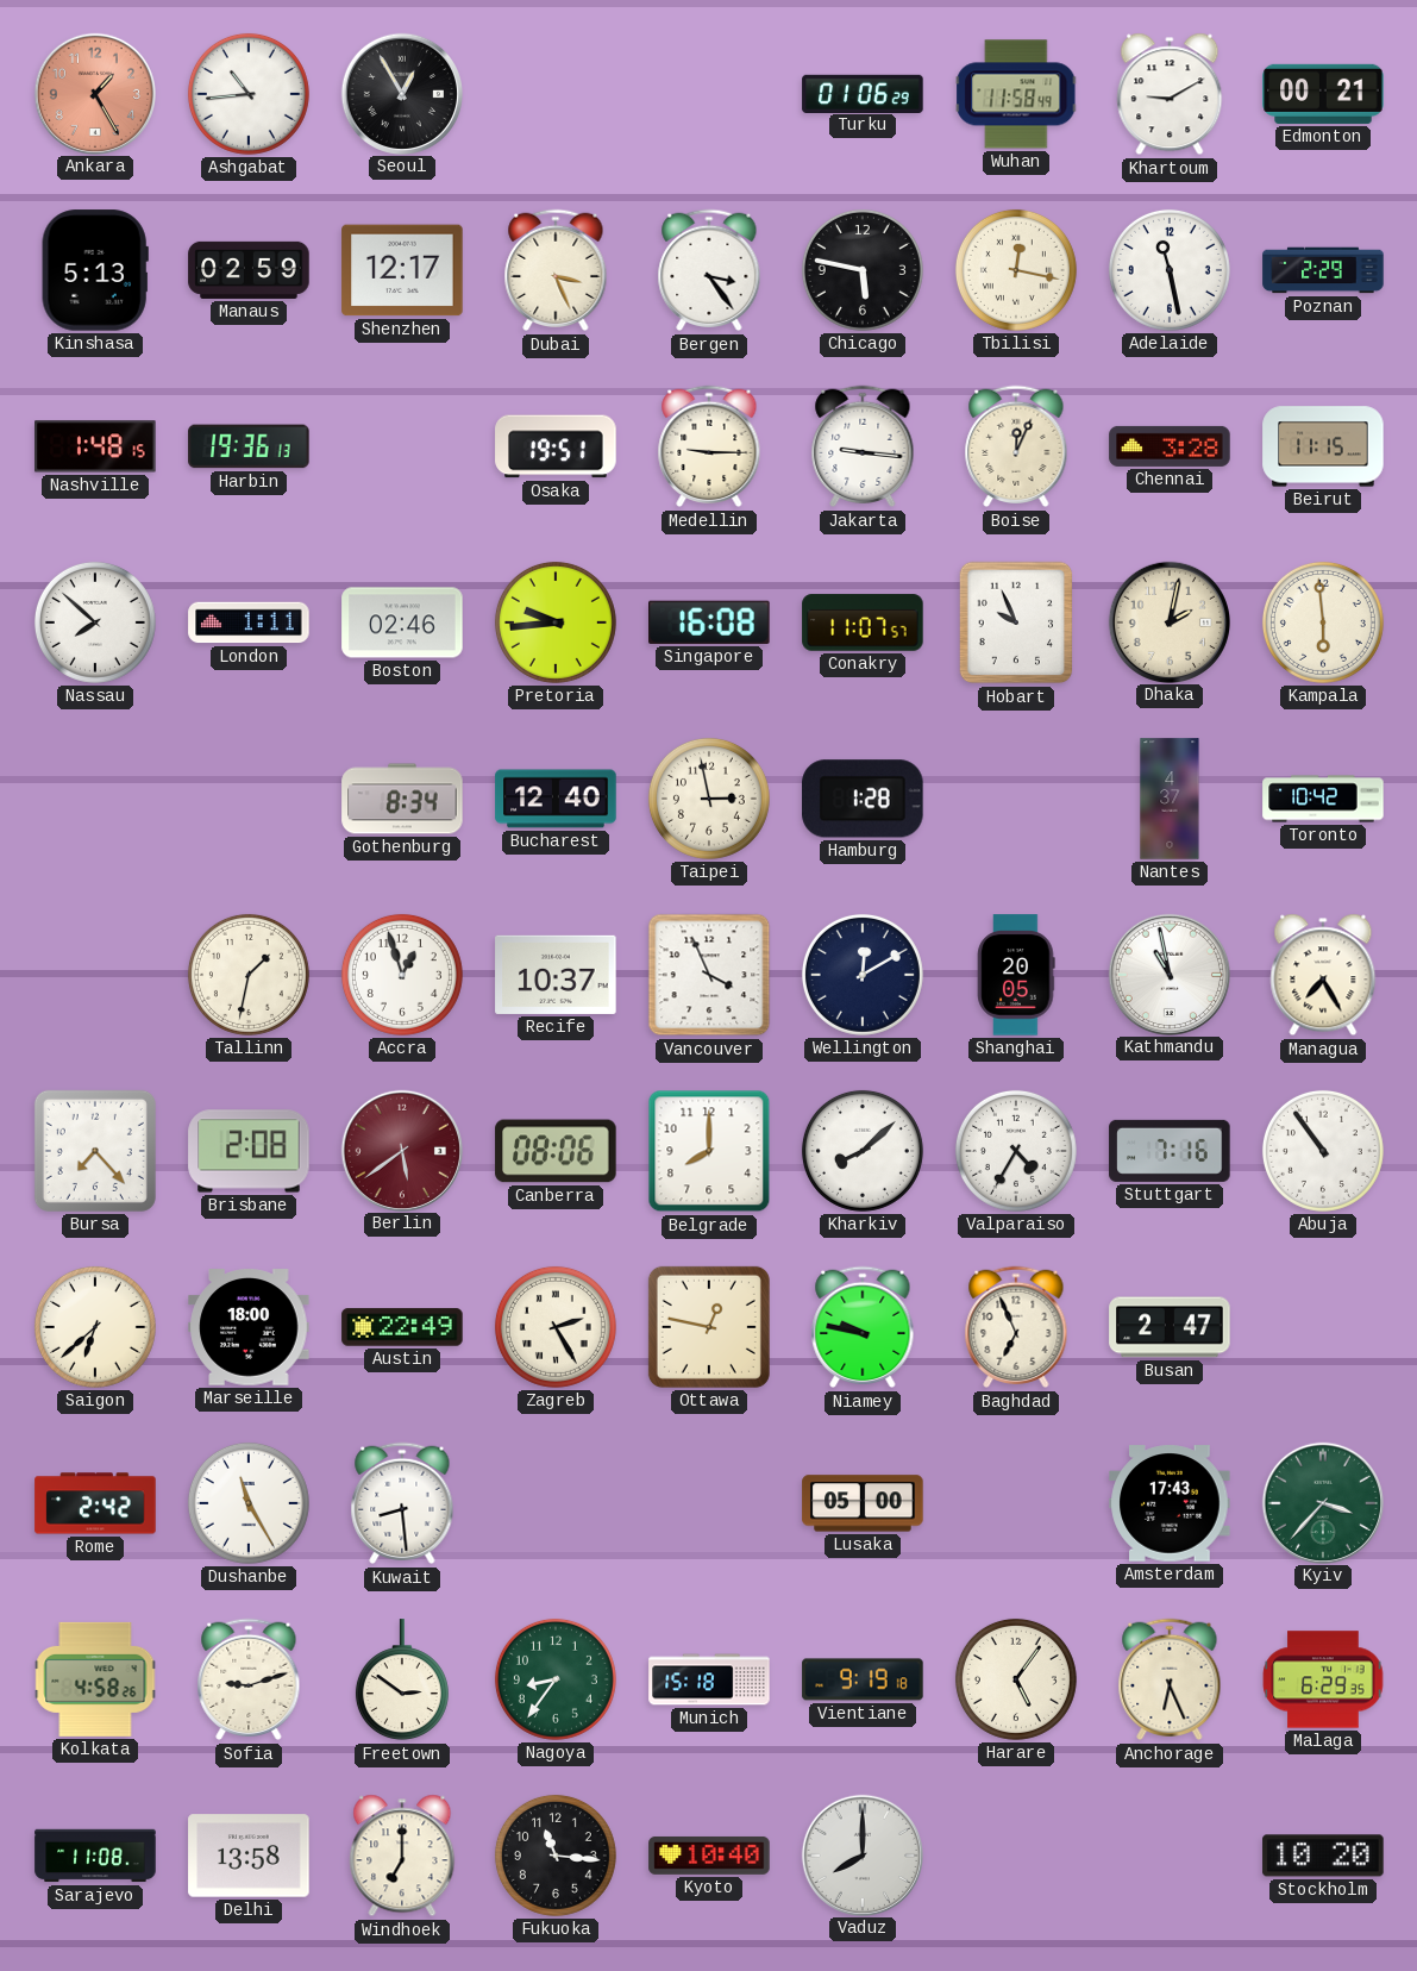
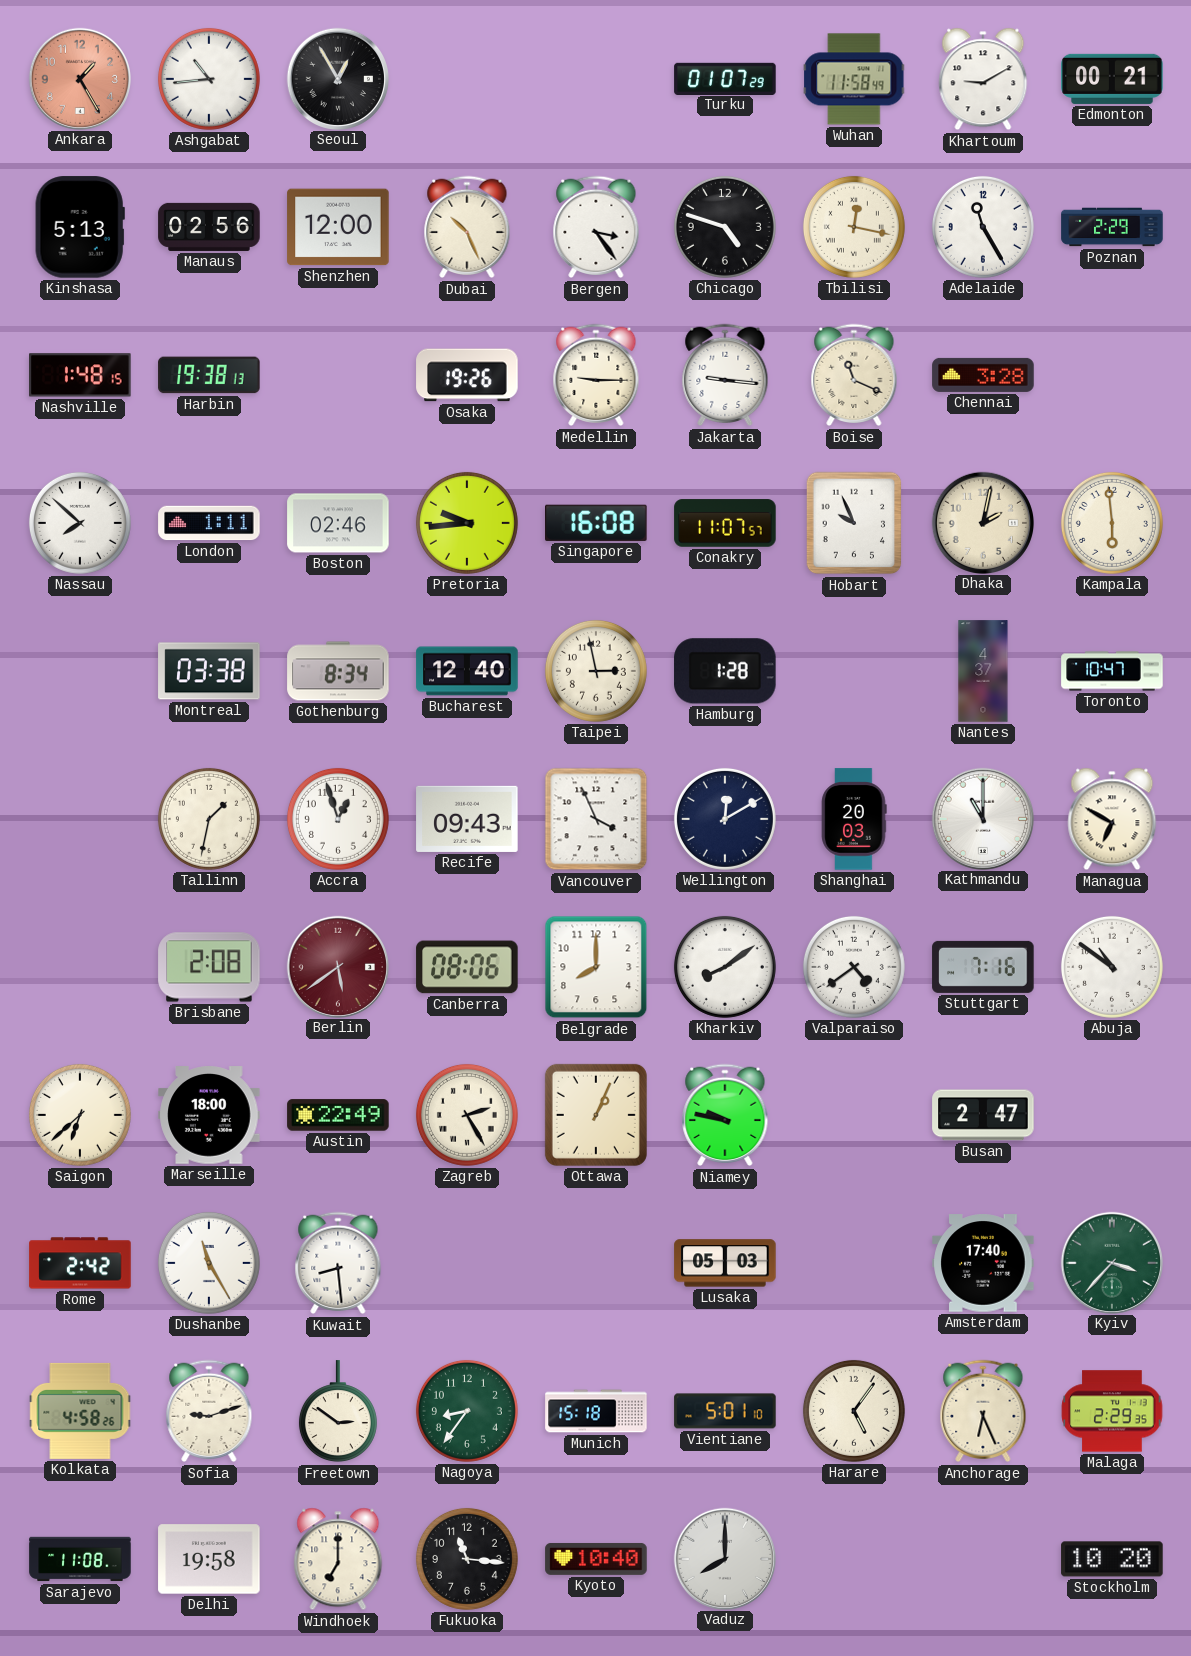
Turku: 01:06 -> 01:07
Manaus: 02:59 -> 02:56
Shenzhen: 12:17 -> 12:00
Dubai: 3:26 -> 10:26
Chicago: 5:47 -> 4:48
Adelaide: 11:28 -> 11:25
Harbin: 19:36 -> 19:38
Osaka: 19:51 -> 19:26
Boise: 12:04 -> 11:19
Beirut: 11:15 -> none
Montreal: none -> 03:38
Toronto: 10:42 -> 10:47
Recife: 10:37 -> 09:43
Shanghai: 20:05 -> 20:03
Kathmandu: 10:58 -> 11:00
Managua: 7:25 -> 6:50
Bursa: 7:23 -> none
Kharkiv: 8:08 -> 8:09
Valparaiso: 4:35 -> 4:39
Abuja: 10:54 -> 10:51
Ottawa: 12:47 -> 1:04
Baghdad: 6:56 -> none
Lusaka: 05:00 -> 05:03
Amsterdam: 17:43 -> 17:40
Vientiane: 9:19 -> 5:01
Malaga: 6:29 -> 2:29
Delhi: 13:58 -> 19:58
